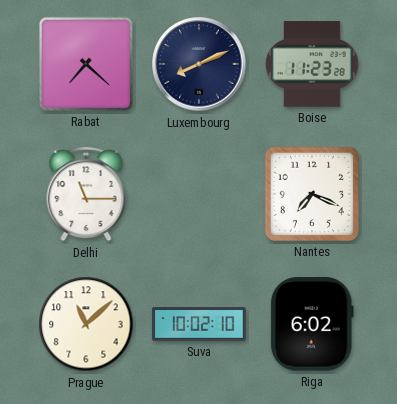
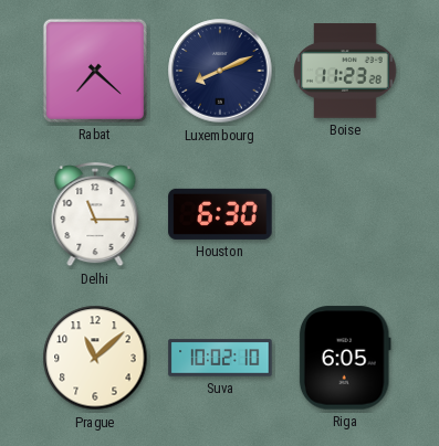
Houston: none -> 6:30
Nantes: 7:19 -> none
Riga: 6:02 -> 6:05
